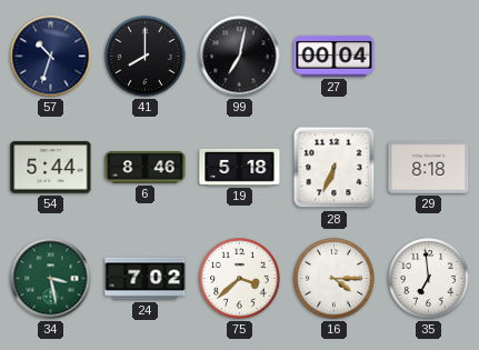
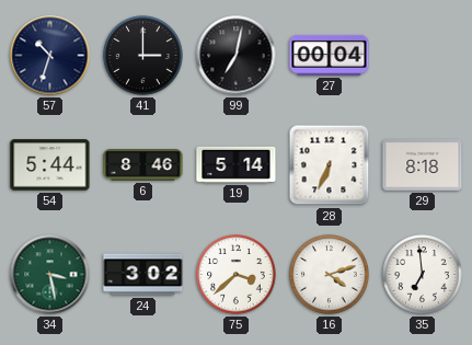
41: 8:00 -> 3:00
19: 5:18 -> 5:14
24: 7:02 -> 3:02
16: 4:15 -> 4:12
